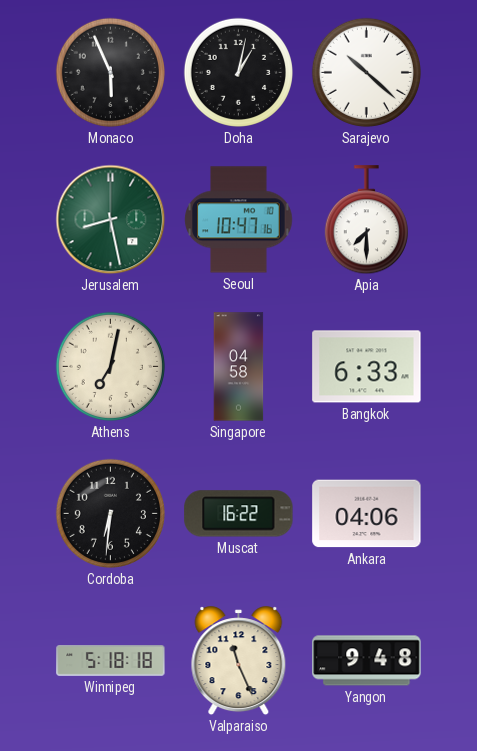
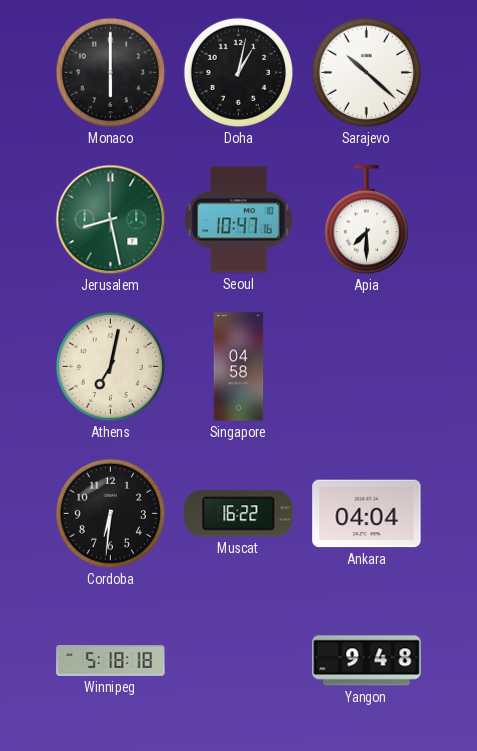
Monaco: 5:56 -> 6:00
Bangkok: 6:33 -> none
Ankara: 04:06 -> 04:04
Valparaiso: 11:26 -> none
